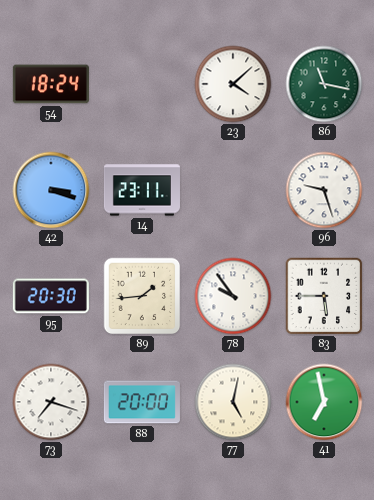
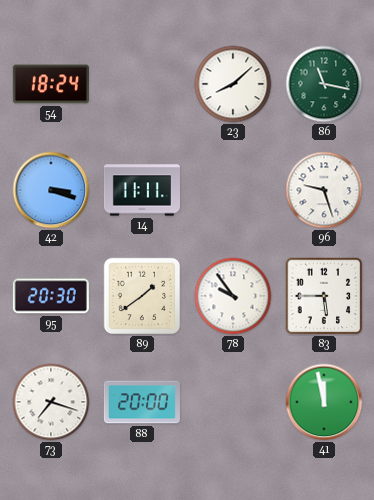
23: 4:08 -> 8:08
14: 23:11 -> 11:11
89: 1:44 -> 1:39
77: 5:02 -> none
41: 6:58 -> 11:58
